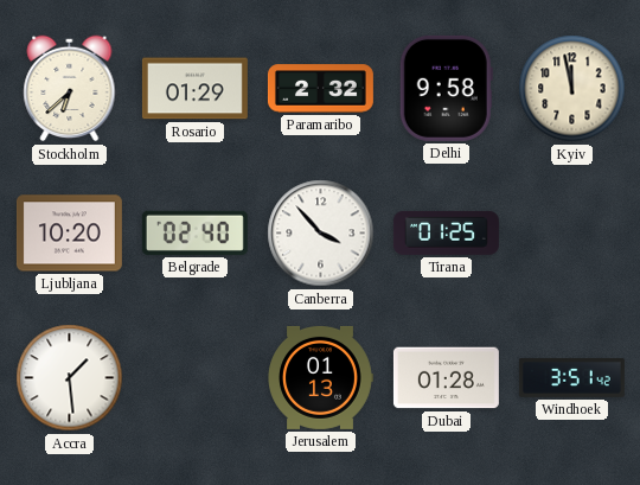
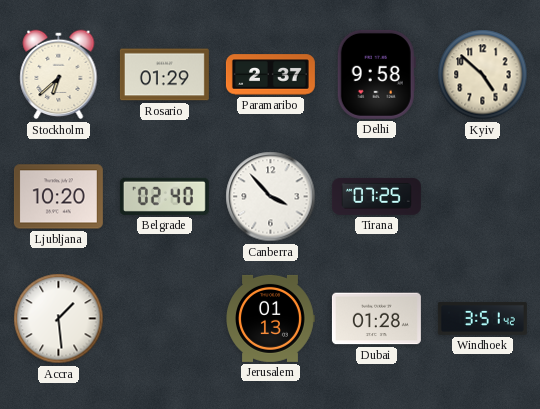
Paramaribo: 2:32 -> 2:37
Kyiv: 11:58 -> 4:52
Tirana: 01:25 -> 07:25
